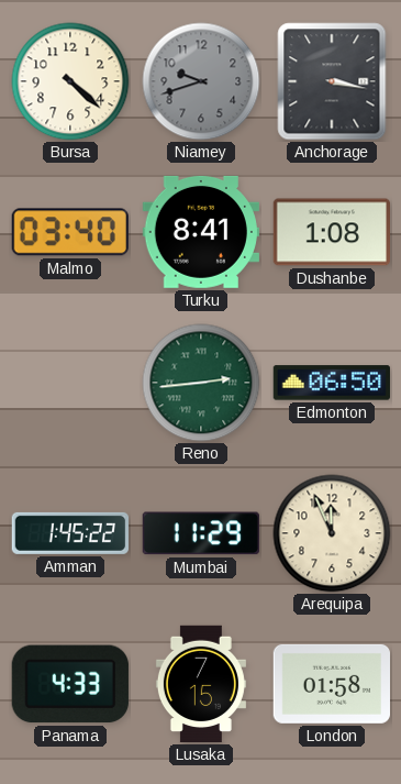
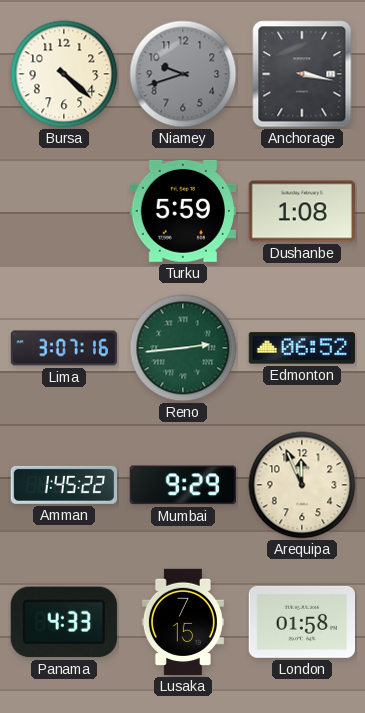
Malmo: 03:40 -> none
Turku: 8:41 -> 5:59
Lima: none -> 3:07
Edmonton: 06:50 -> 06:52
Mumbai: 11:29 -> 9:29
